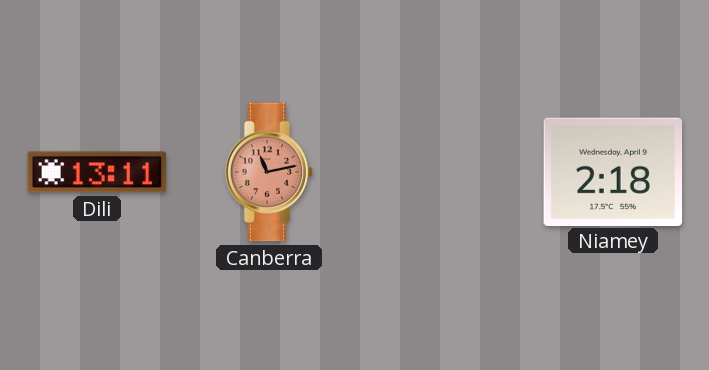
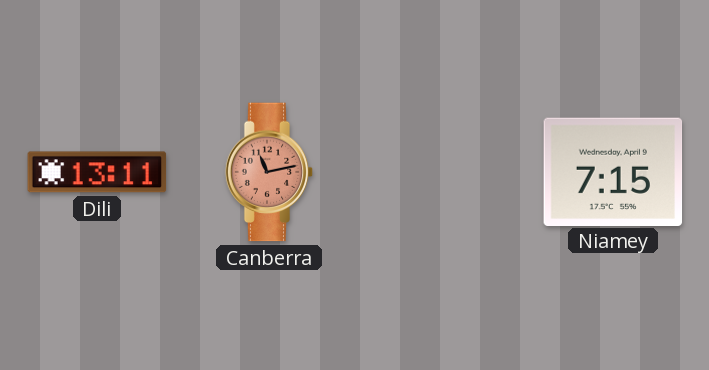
Niamey: 2:18 -> 7:15
